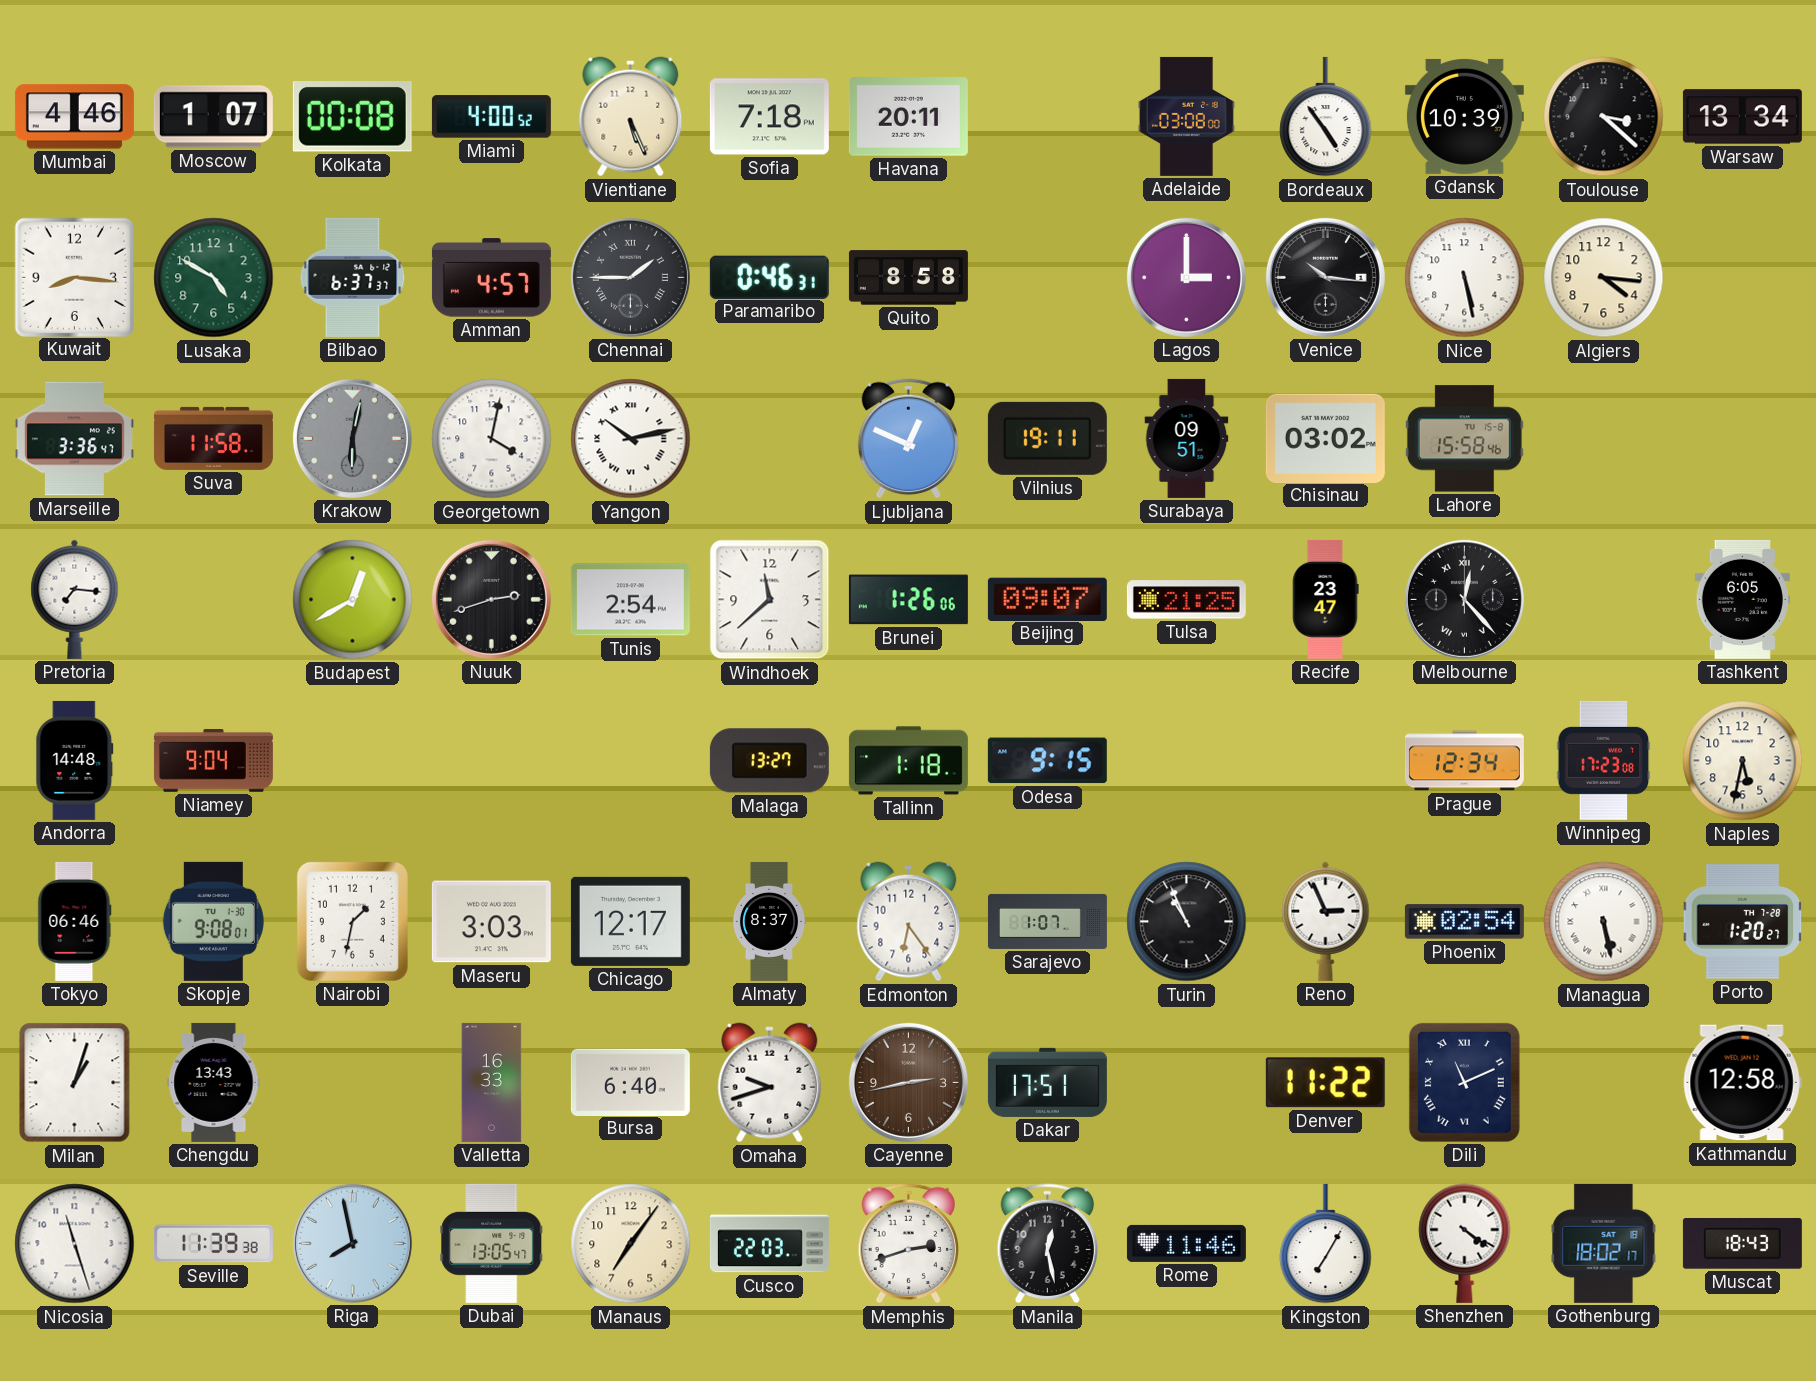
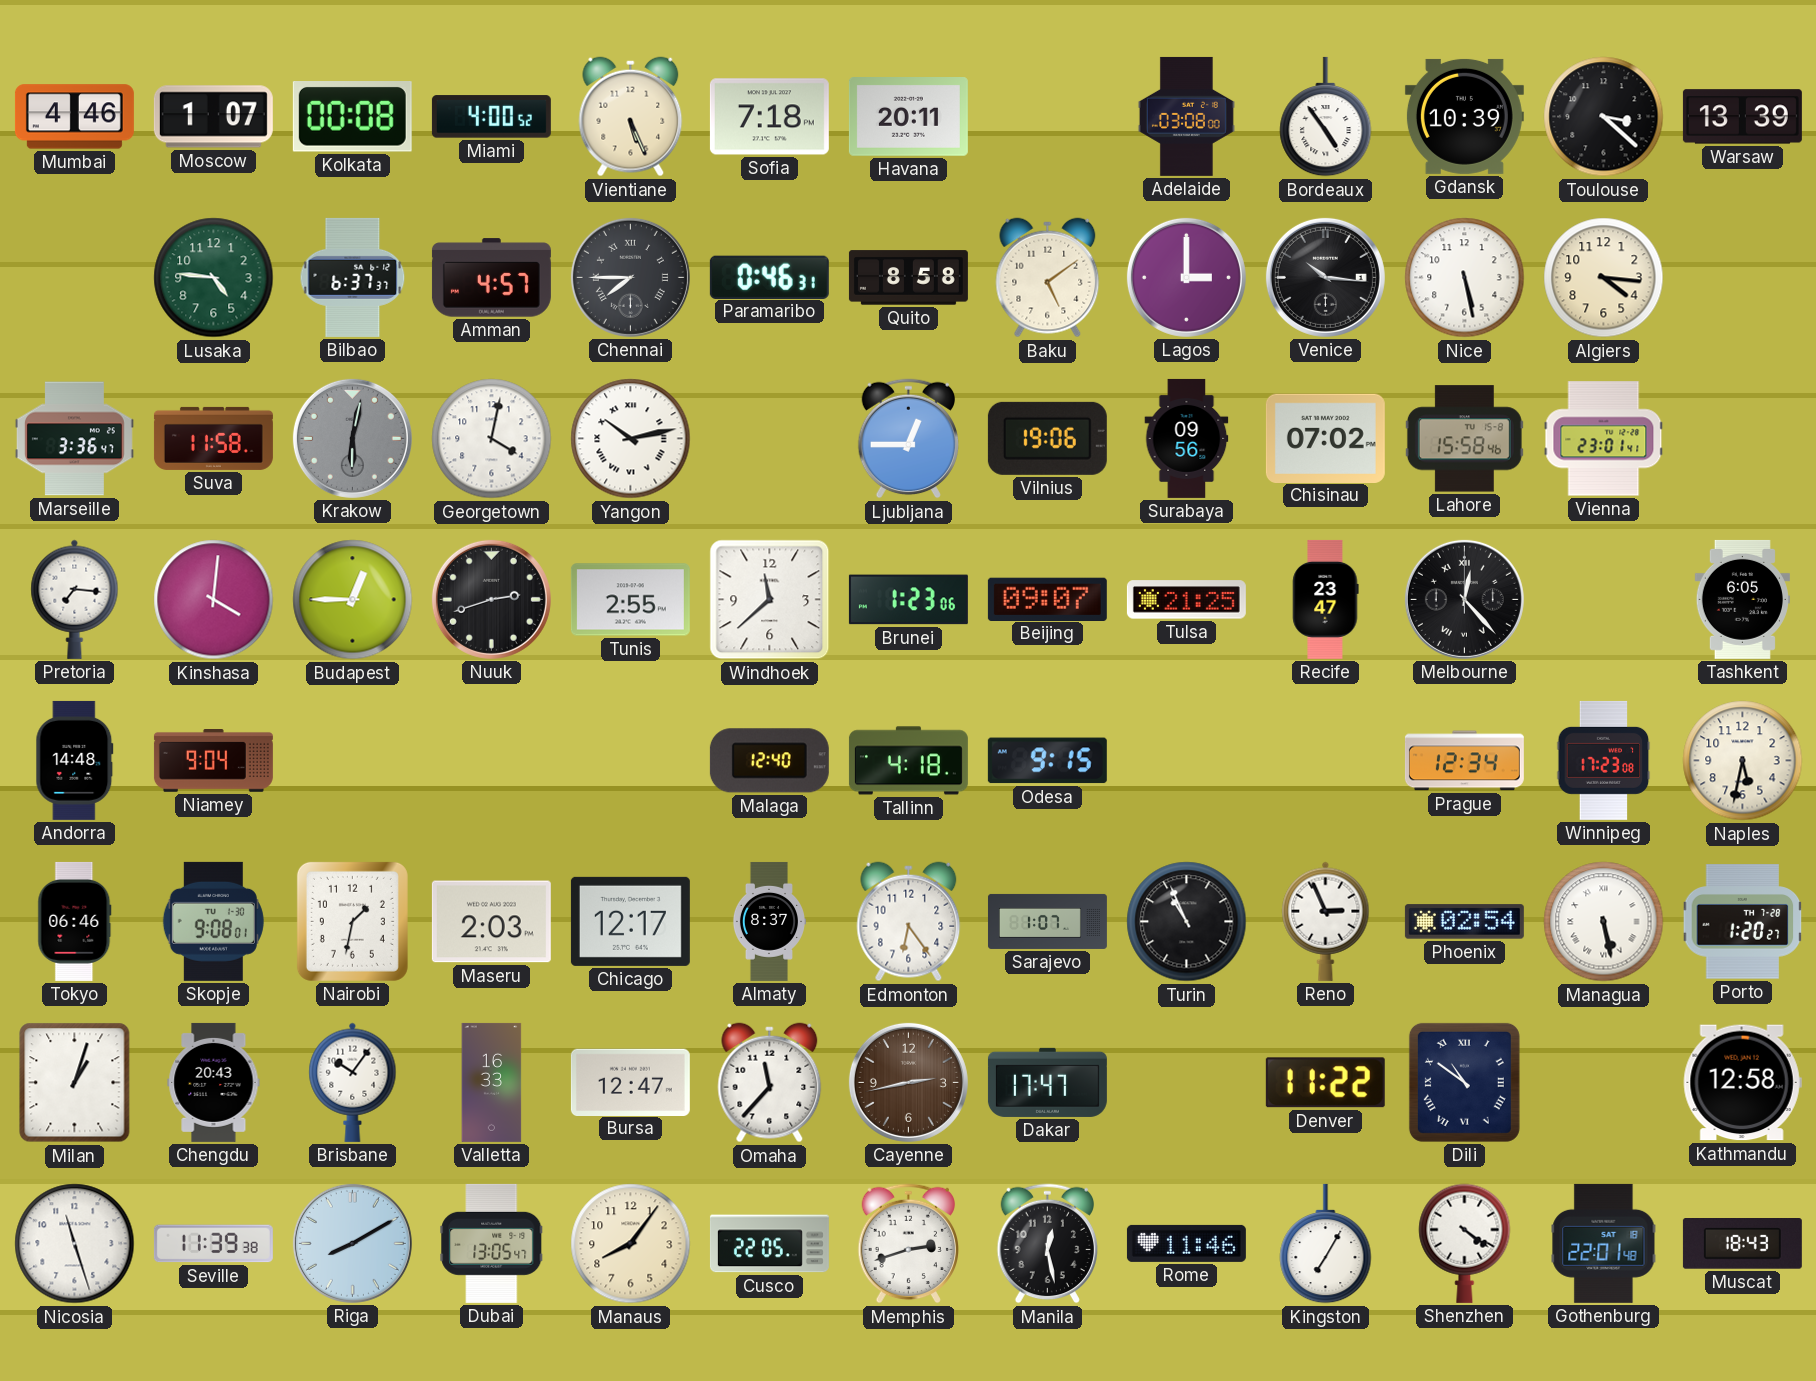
Warsaw: 13:34 -> 13:39
Kuwait: 8:16 -> none
Lusaka: 4:50 -> 4:46
Chennai: 1:45 -> 7:45
Baku: none -> 5:09
Ljubljana: 12:49 -> 12:45
Vilnius: 19:11 -> 19:06
Surabaya: 09:51 -> 09:56
Chisinau: 03:02 -> 07:02
Vienna: none -> 23:01
Kinshasa: none -> 4:01
Budapest: 12:40 -> 12:45
Tunis: 2:54 -> 2:55
Brunei: 1:26 -> 1:23
Malaga: 13:27 -> 12:40
Tallinn: 1:18 -> 4:18
Maseru: 3:03 -> 2:03
Chengdu: 13:43 -> 20:43
Brisbane: none -> 10:06
Bursa: 6:40 -> 12:47
Omaha: 9:42 -> 11:37
Dakar: 17:51 -> 17:47
Dili: 11:11 -> 10:51
Riga: 7:58 -> 8:10
Manaus: 7:06 -> 8:06
Cusco: 22:03 -> 22:05
Gothenburg: 18:02 -> 22:01
